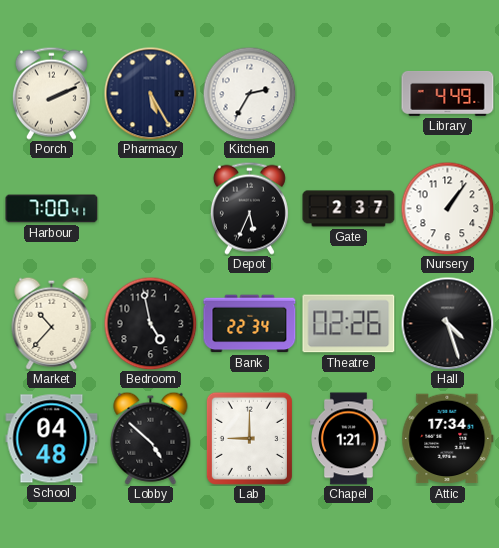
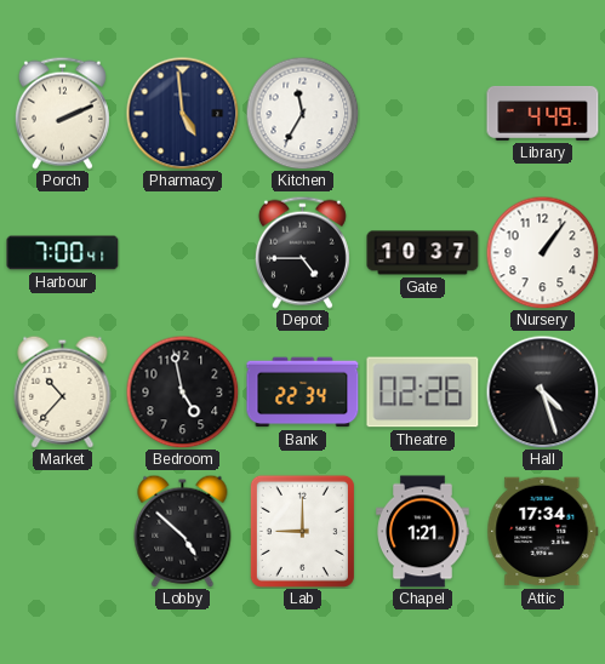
Pharmacy: 5:25 -> 4:59
Kitchen: 2:35 -> 11:35
Depot: 5:34 -> 4:45
Gate: 2:37 -> 10:37
School: 04:48 -> none
